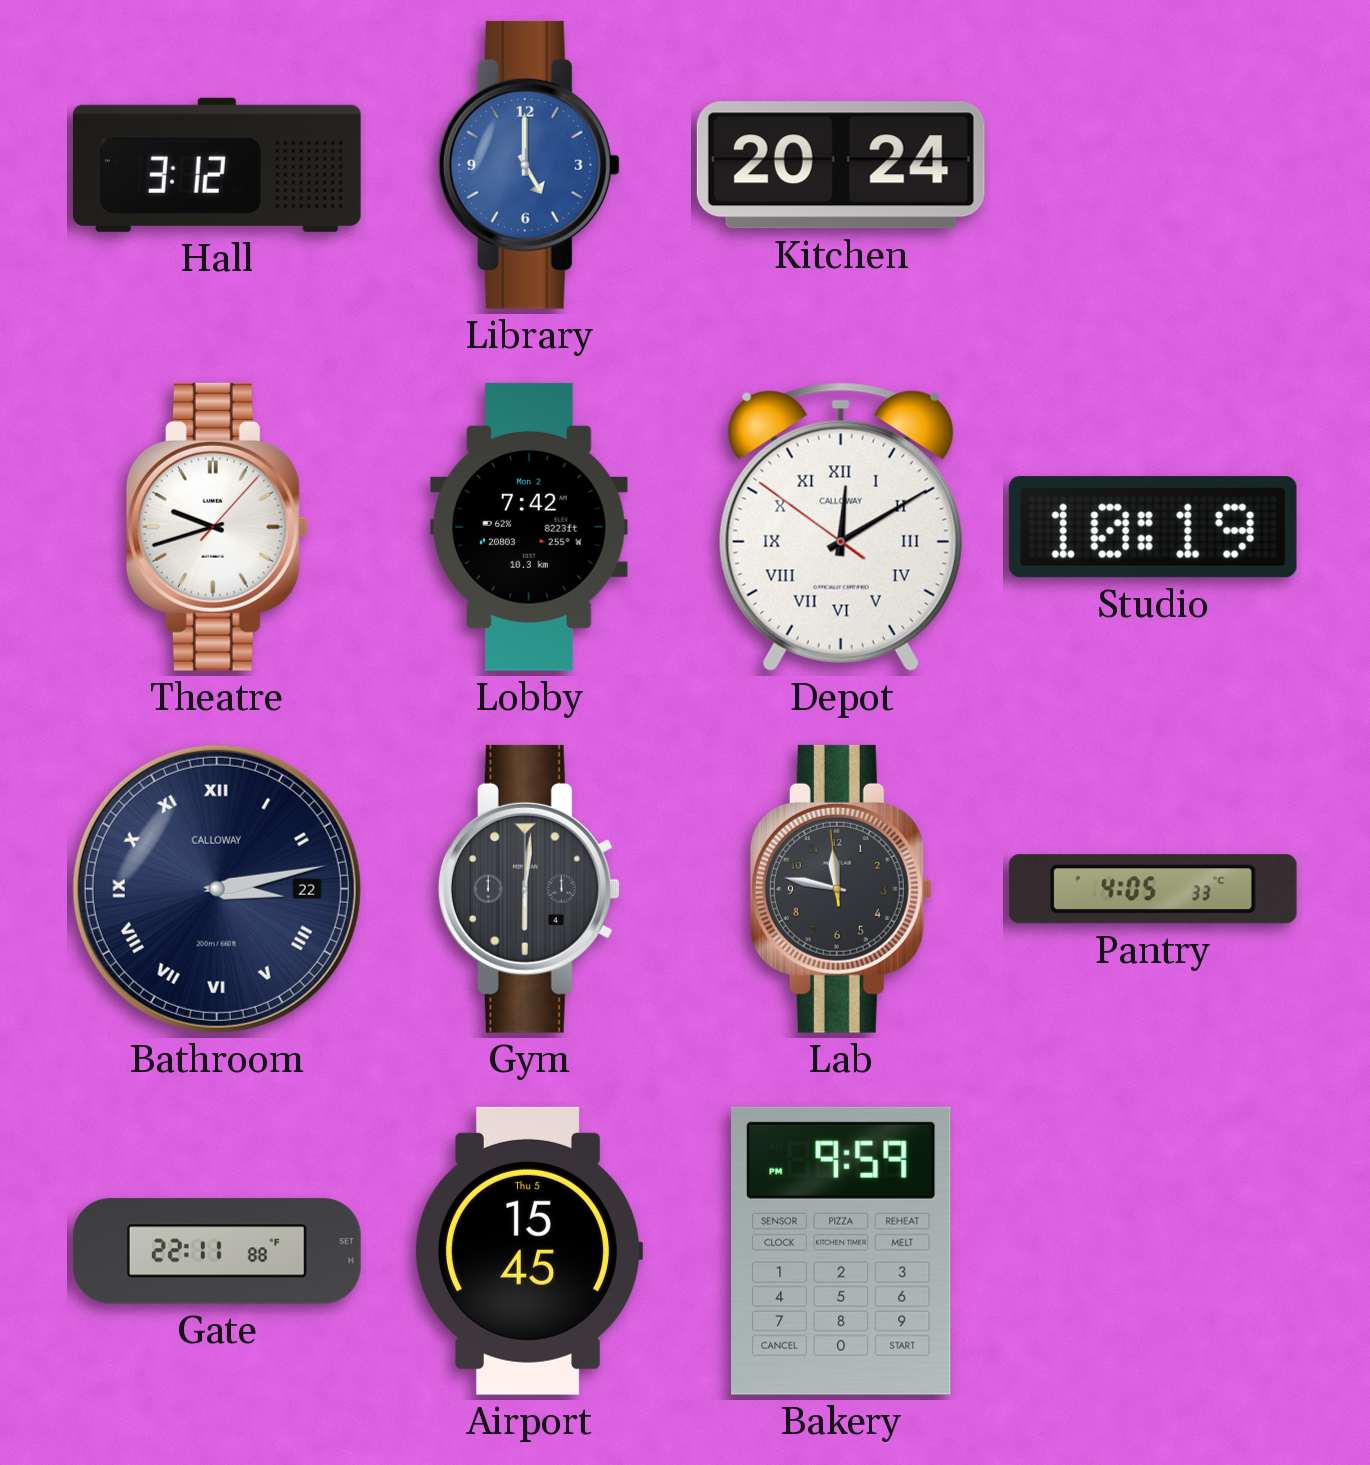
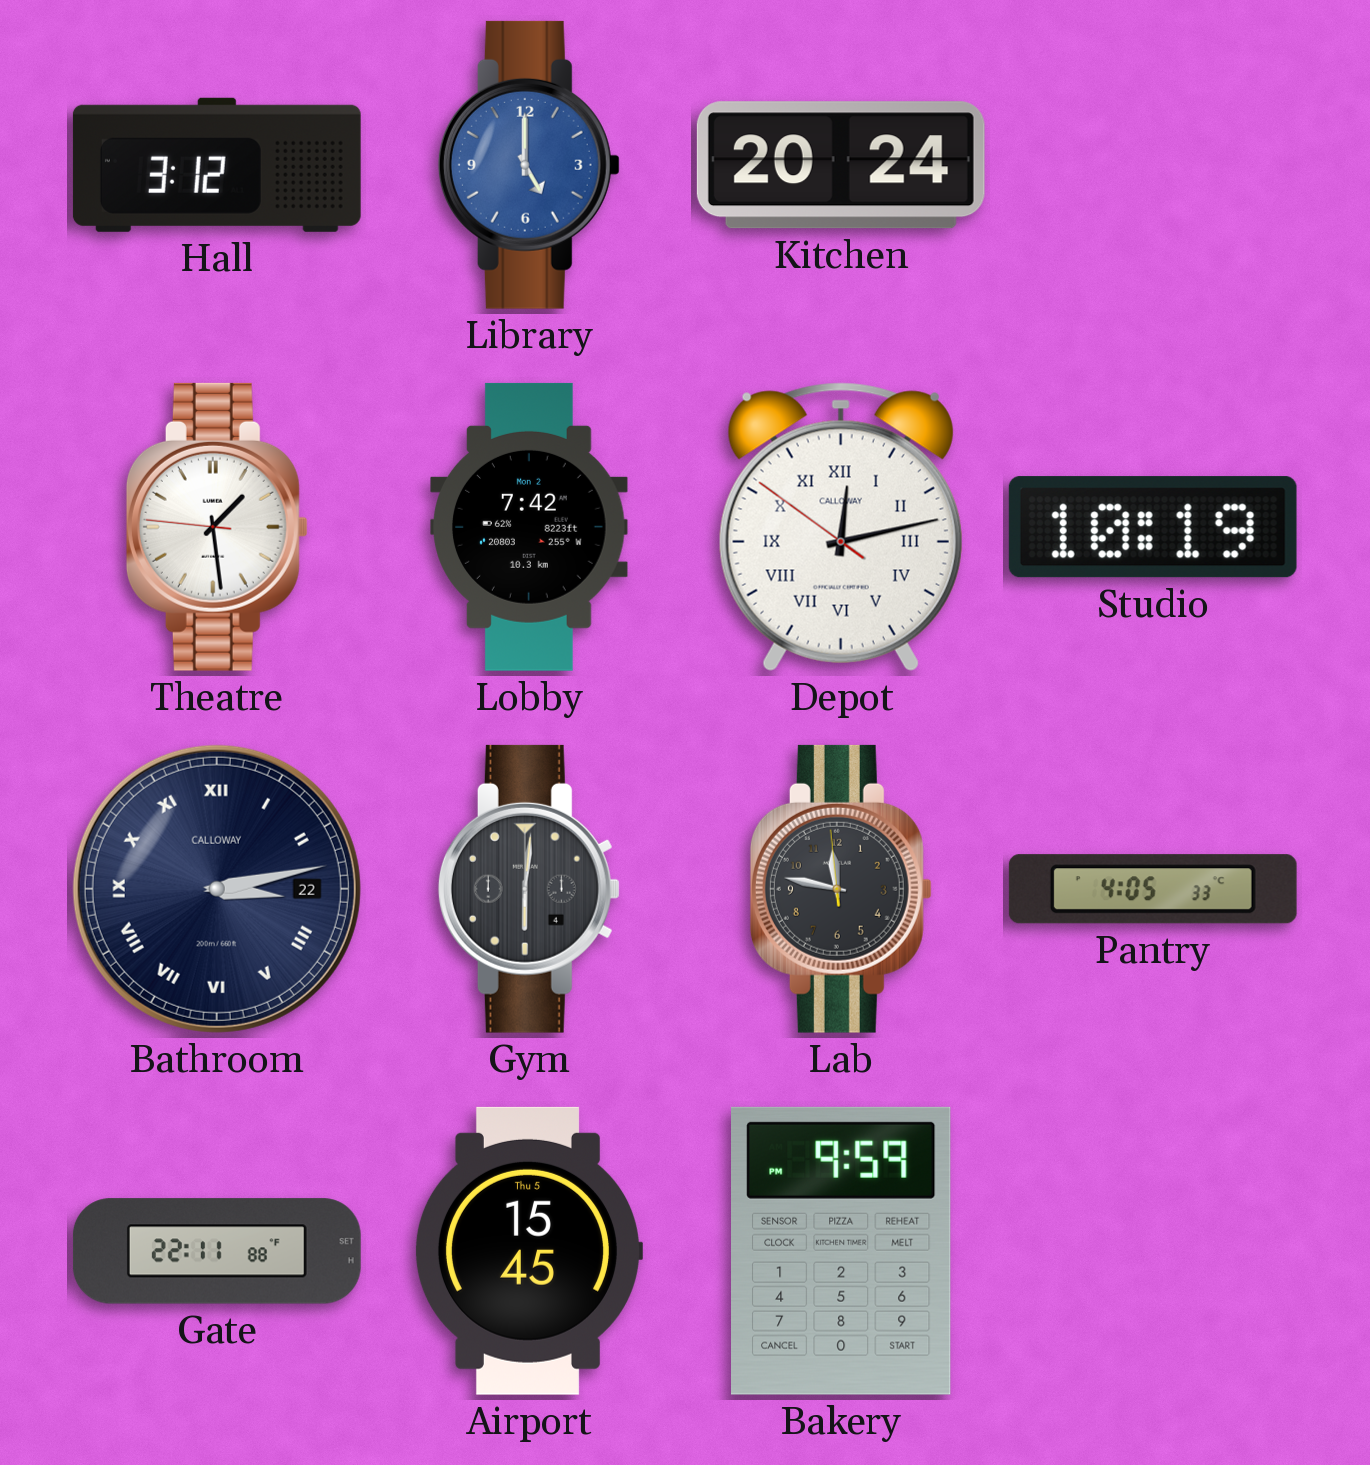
Theatre: 9:42 -> 1:28
Depot: 12:09 -> 12:12
